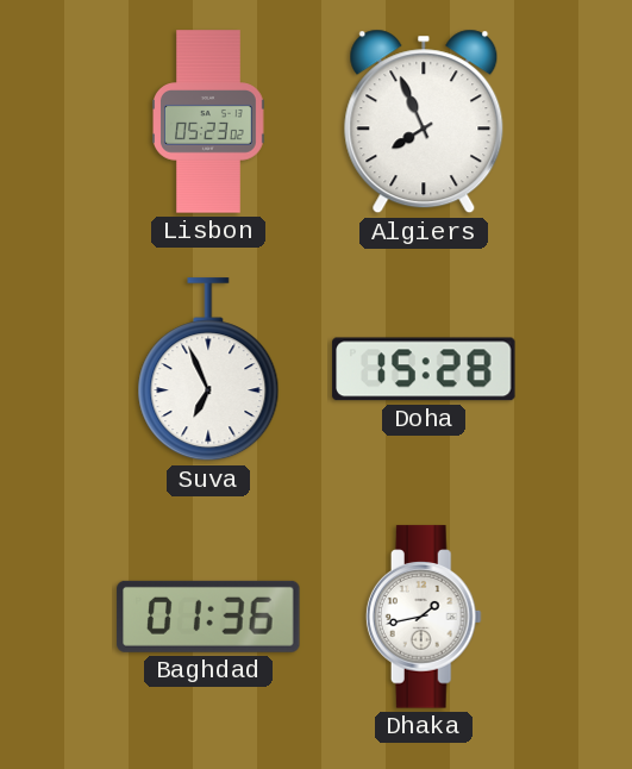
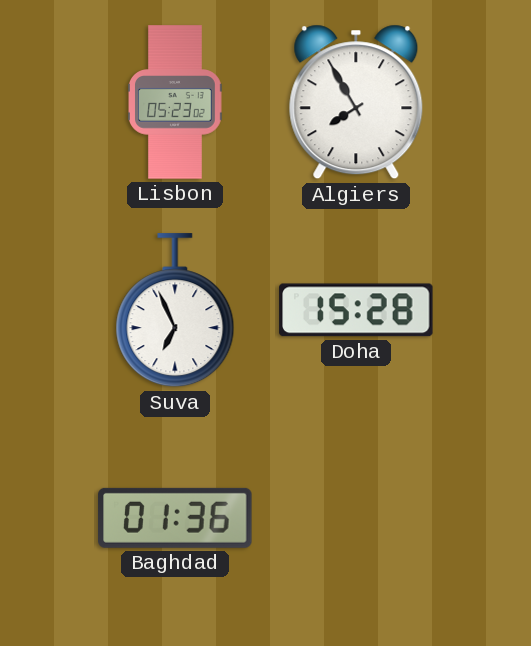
Algiers: 7:56 -> 7:55
Dhaka: 1:43 -> none
